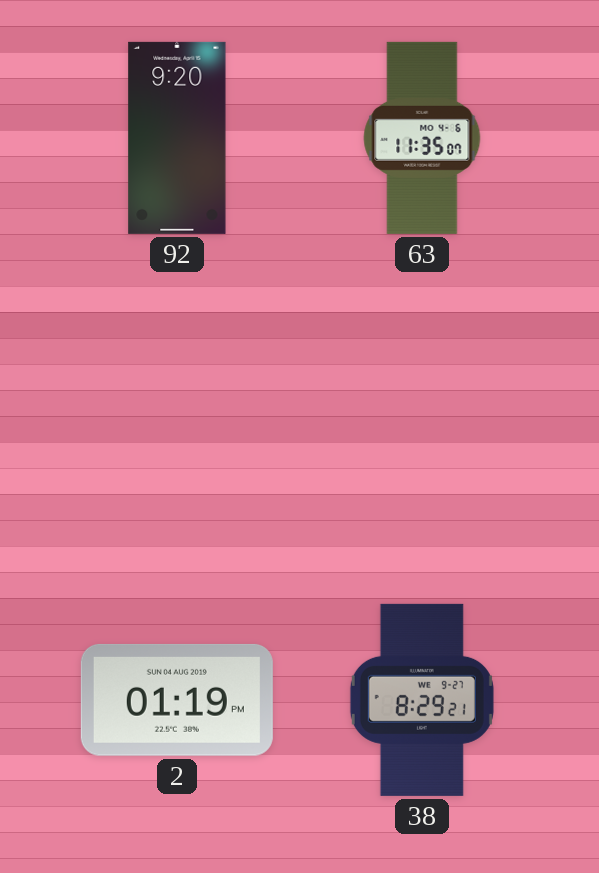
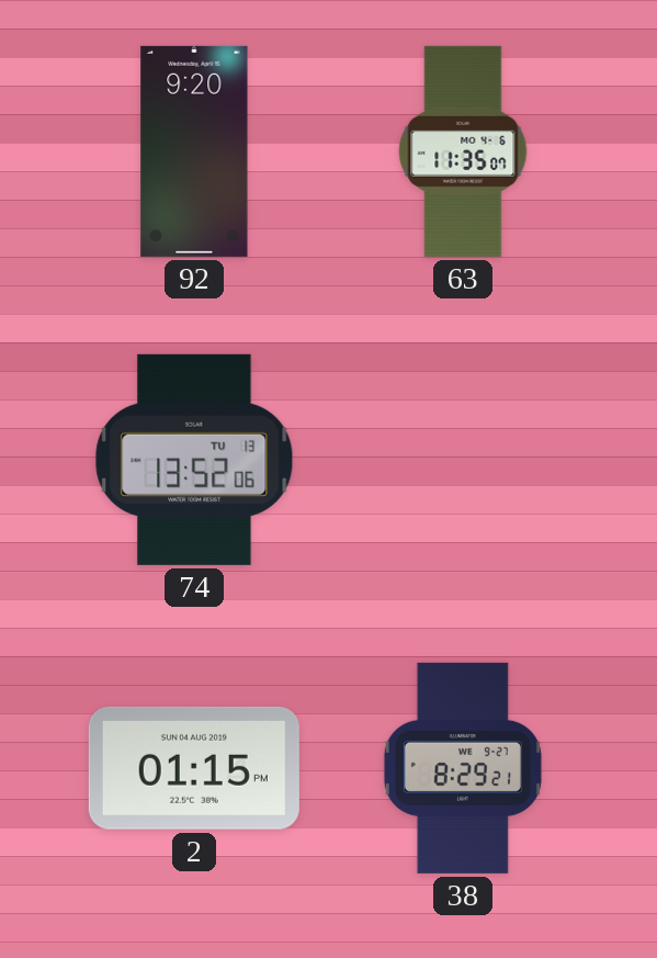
74: none -> 13:52
2: 01:19 -> 01:15
